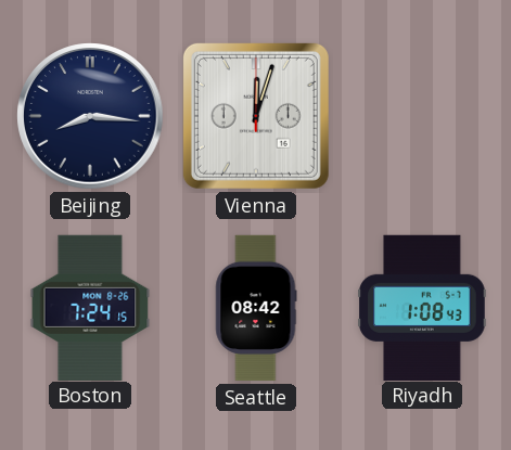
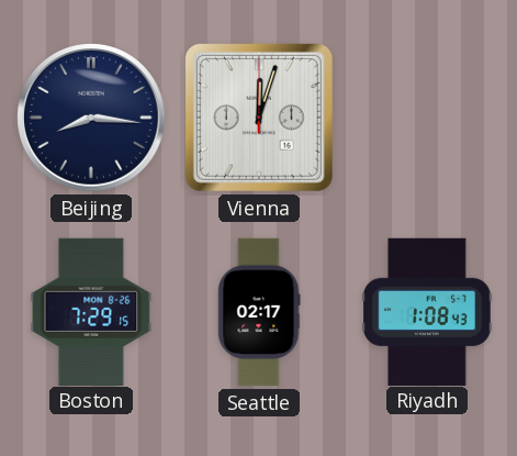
Boston: 7:24 -> 7:29
Seattle: 08:42 -> 02:17
